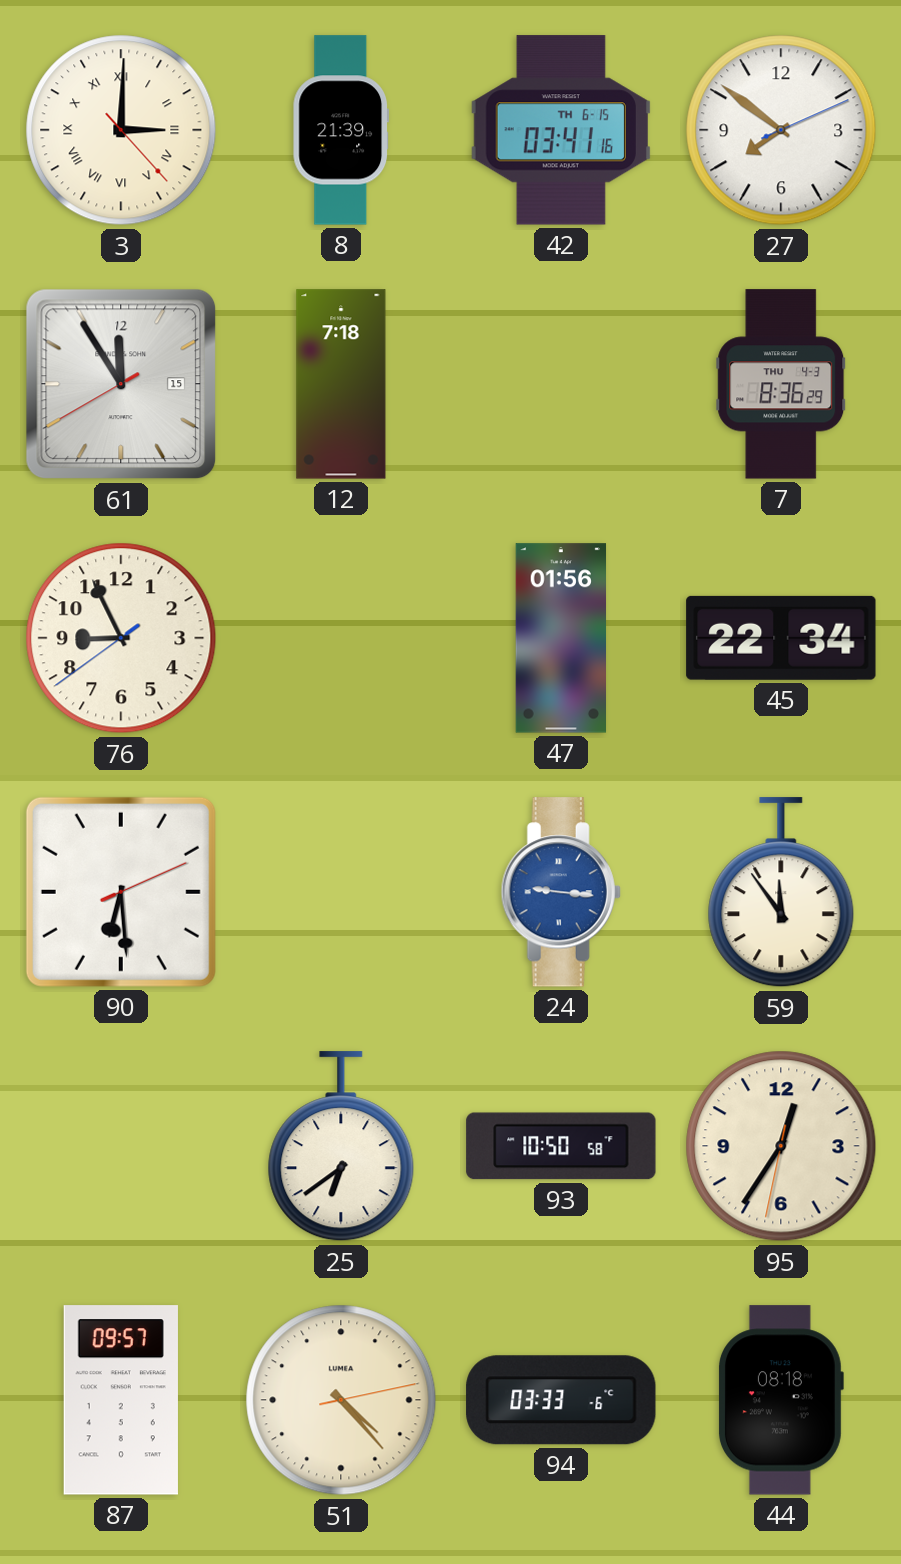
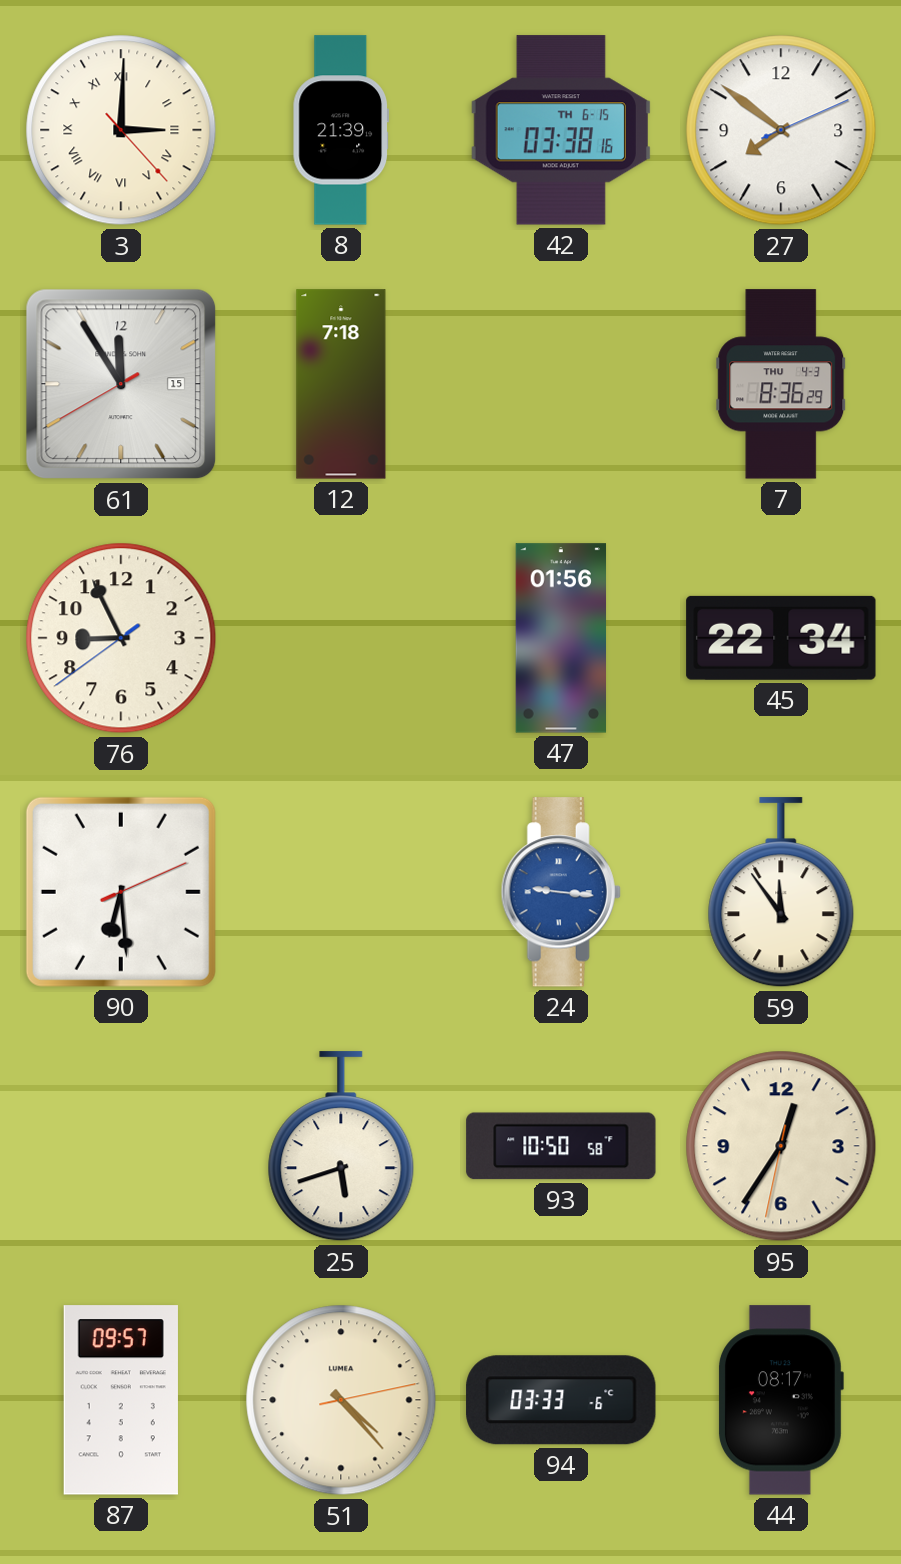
42: 03:41 -> 03:38
25: 6:39 -> 5:42
44: 08:18 -> 08:17
